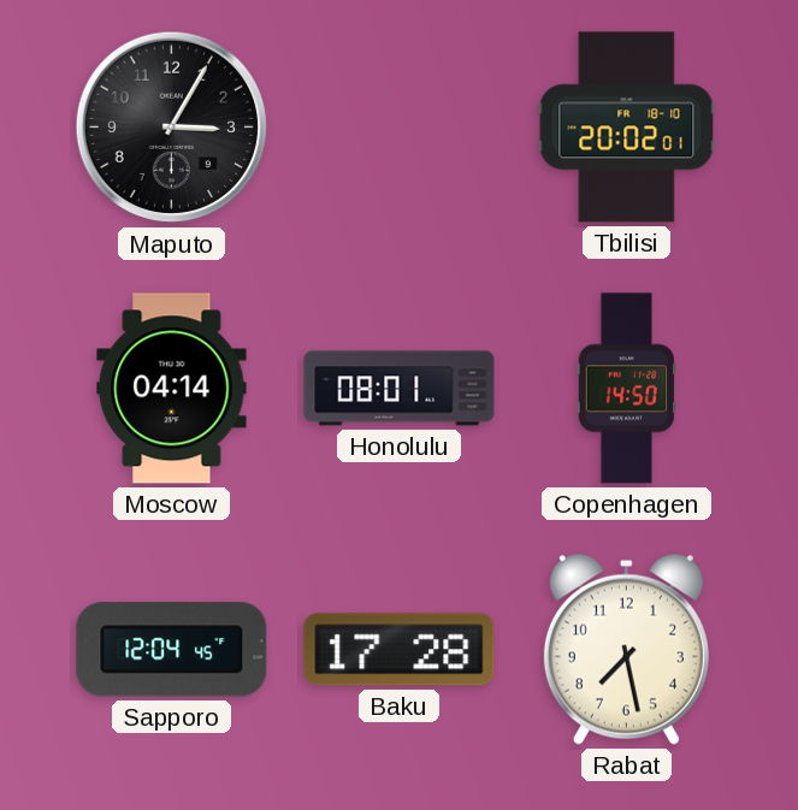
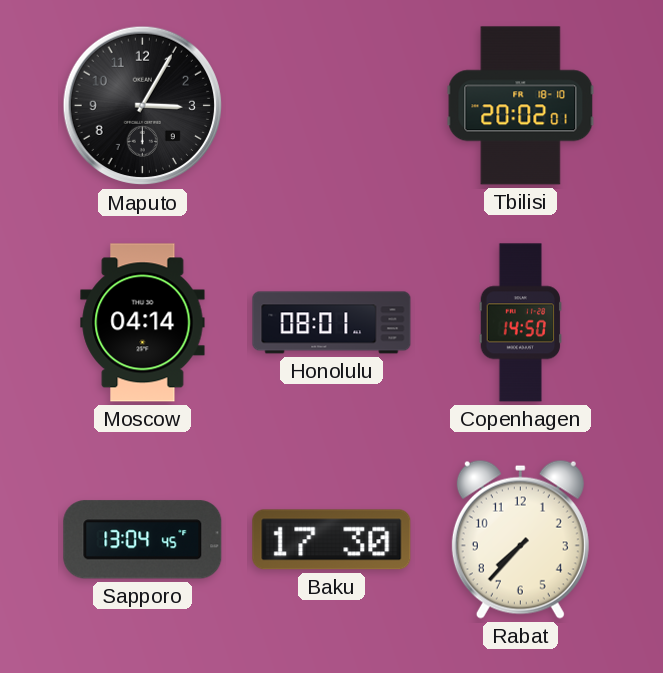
Sapporo: 12:04 -> 13:04
Baku: 17:28 -> 17:30
Rabat: 7:28 -> 7:37
